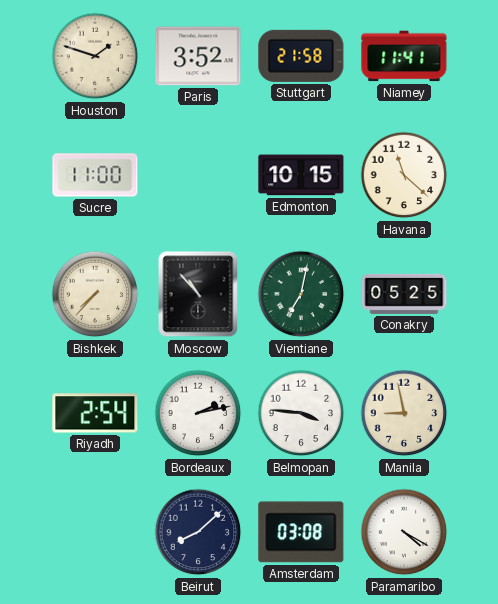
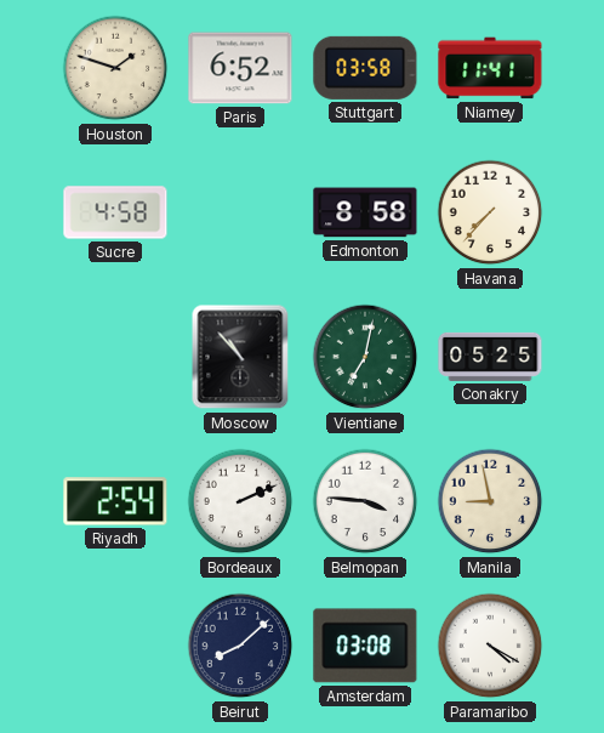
Paris: 3:52 -> 6:52
Stuttgart: 21:58 -> 03:58
Sucre: 11:00 -> 4:58
Edmonton: 10:15 -> 8:58
Havana: 11:22 -> 7:37
Bishkek: 7:37 -> none
Bordeaux: 2:13 -> 2:11
